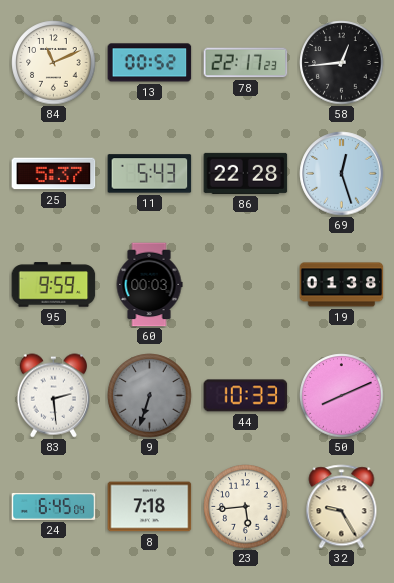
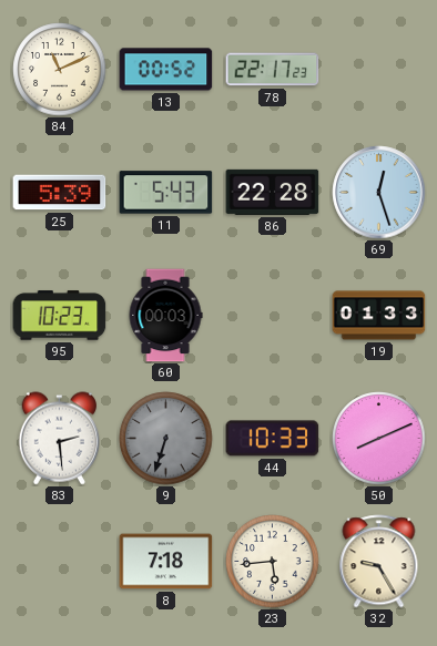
58: 12:44 -> none
25: 5:37 -> 5:39
95: 9:59 -> 10:23
19: 01:38 -> 01:33
24: 6:45 -> none
